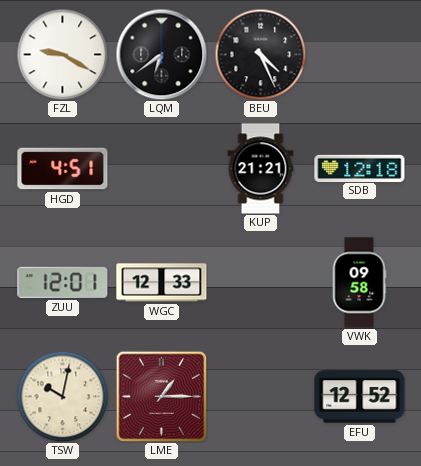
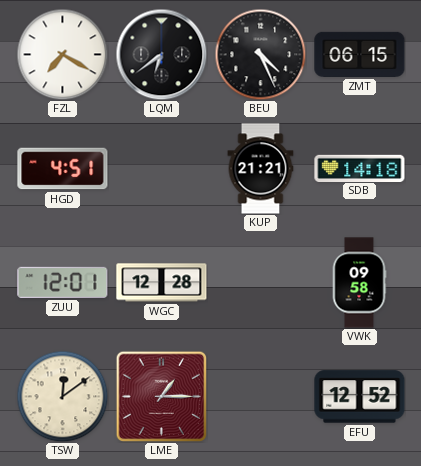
FZL: 9:20 -> 7:20
ZMT: none -> 06:15
SDB: 12:18 -> 14:18
WGC: 12:33 -> 12:28
TSW: 10:02 -> 12:09
